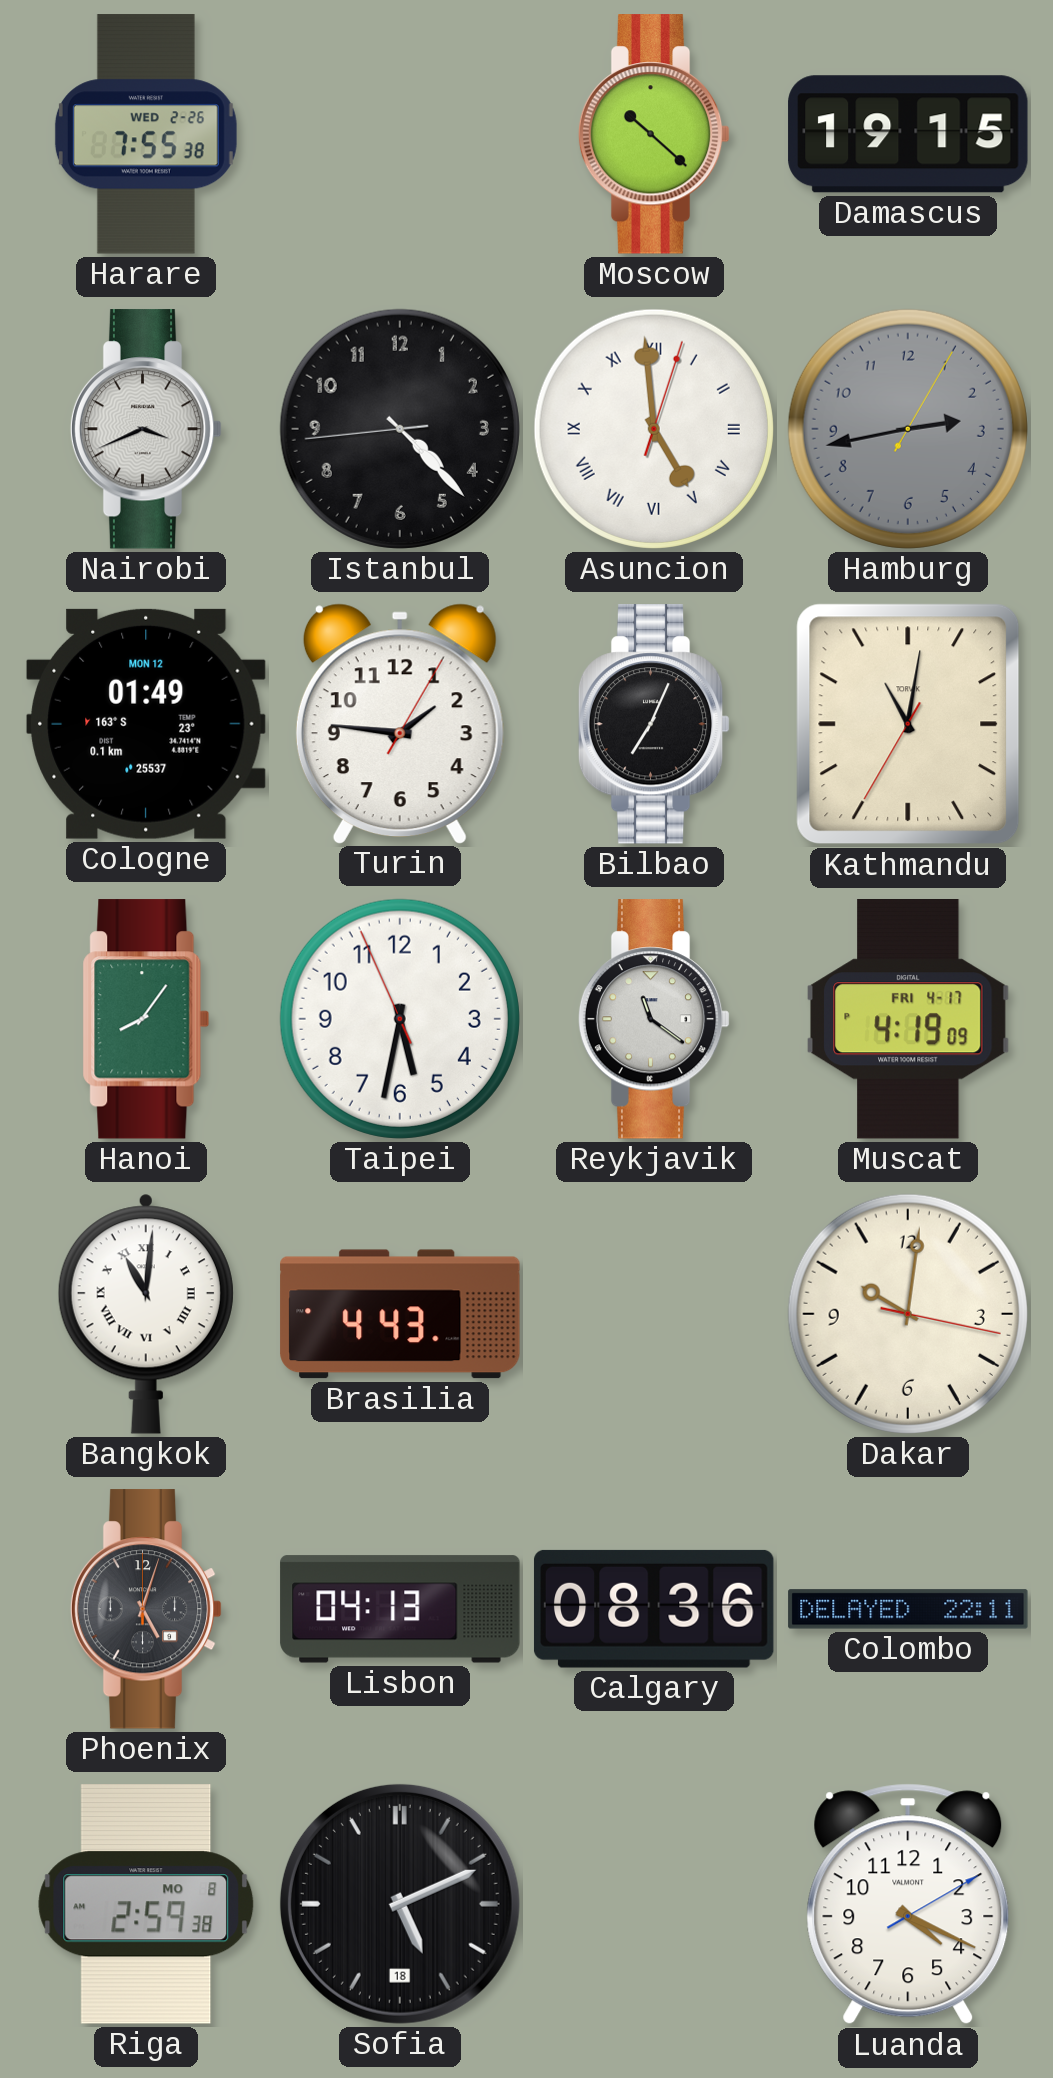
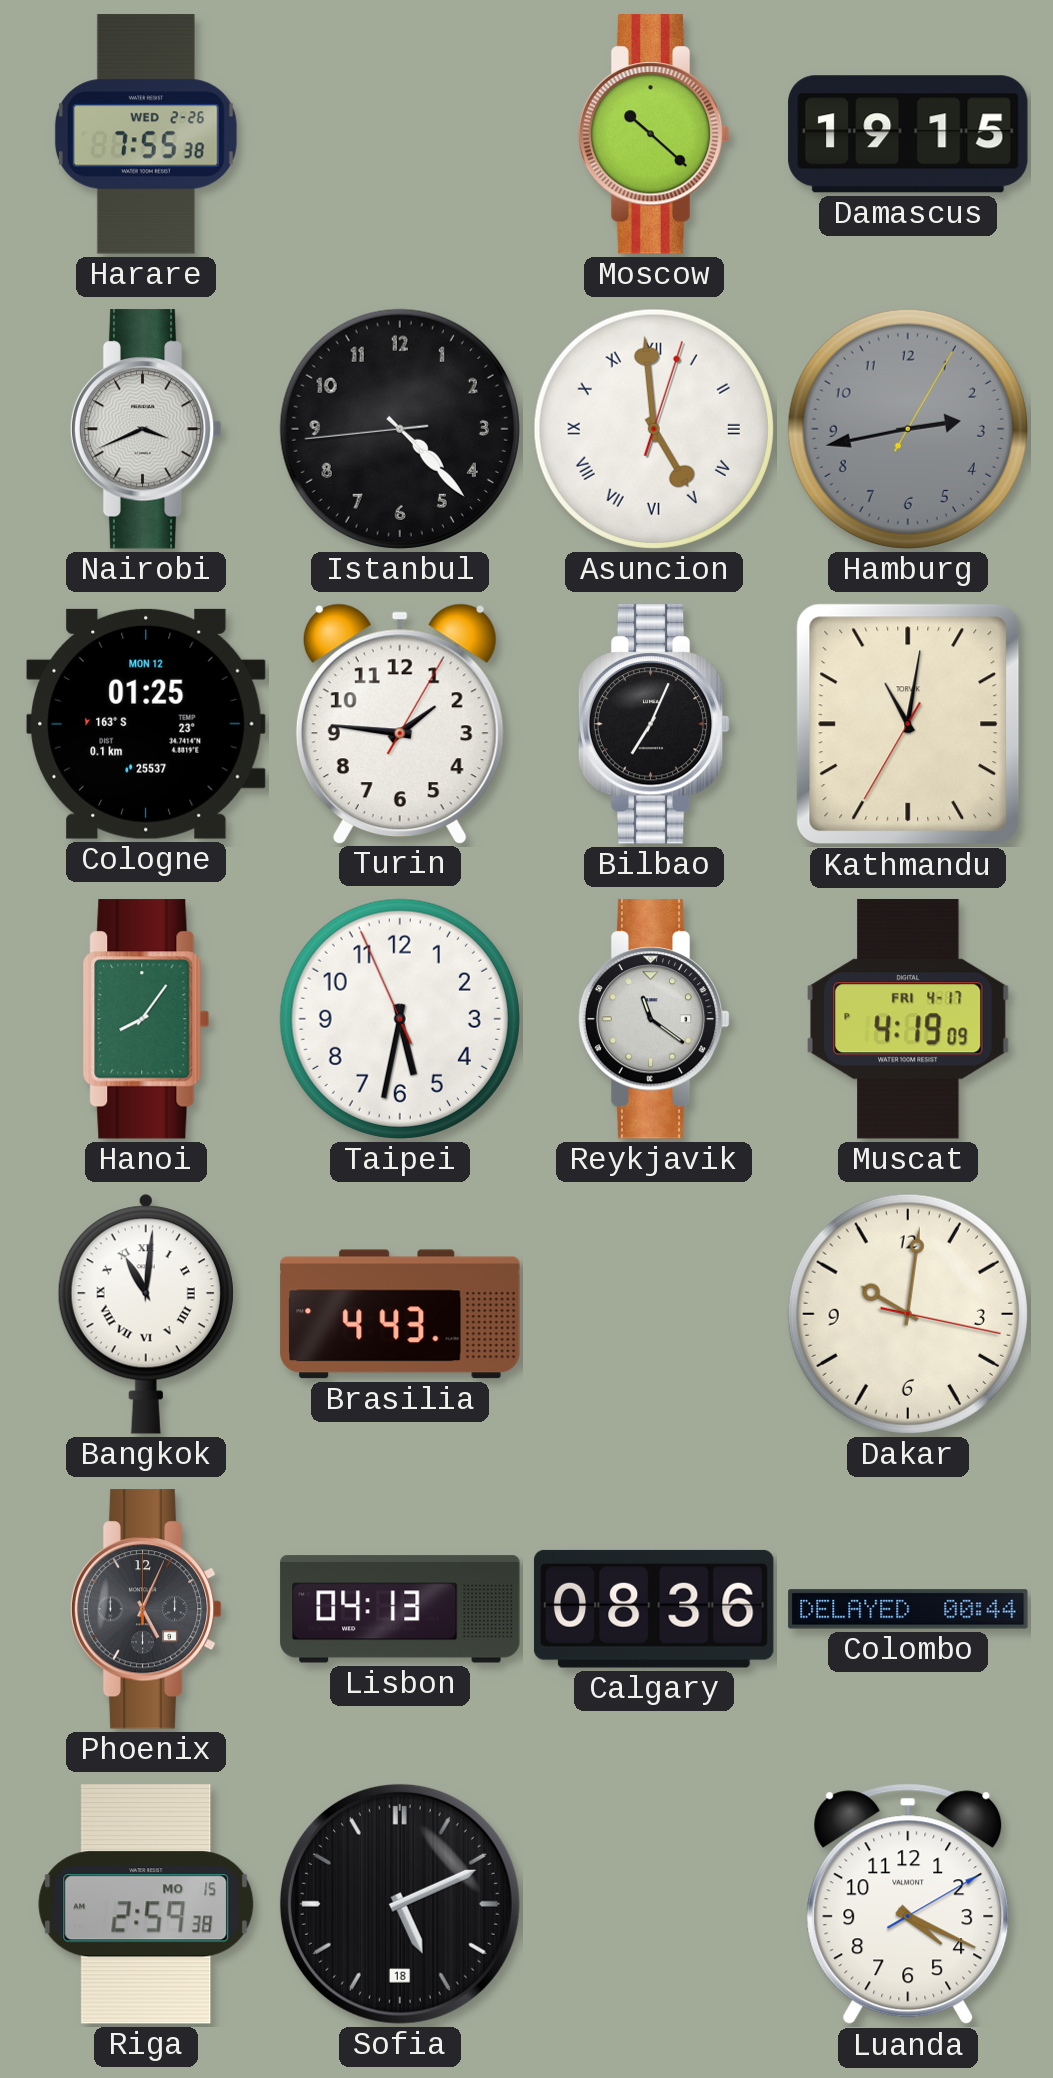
Cologne: 01:49 -> 01:25
Phoenix: 5:03 -> 5:04
Colombo: 22:11 -> 00:44
Riga date: MO 8 -> MO 15
